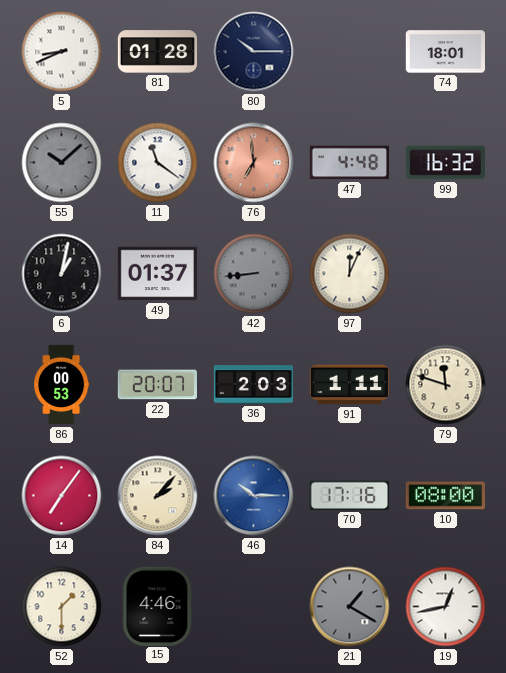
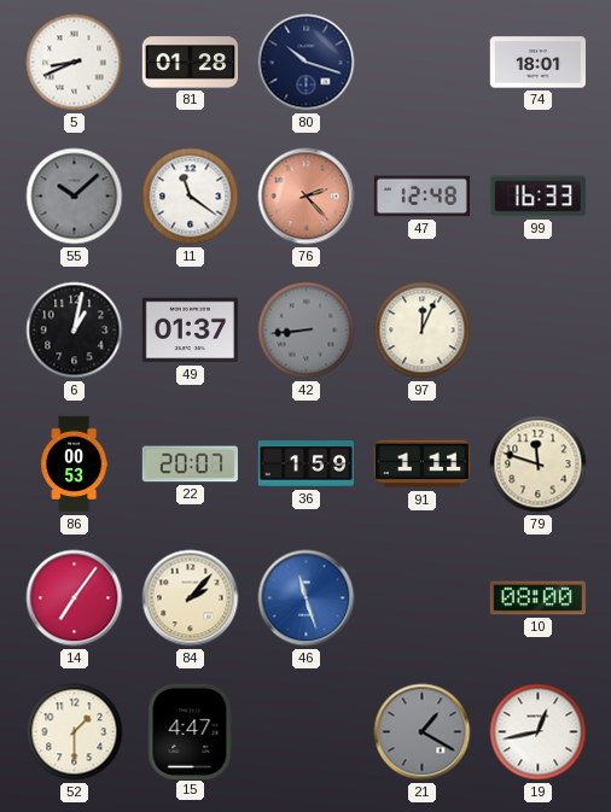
80: 10:15 -> 10:18
76: 6:59 -> 2:23
47: 4:48 -> 12:48
99: 16:32 -> 16:33
36: 2:03 -> 1:59
46: 10:15 -> 11:27
70: 17:16 -> none
15: 4:46 -> 4:47
